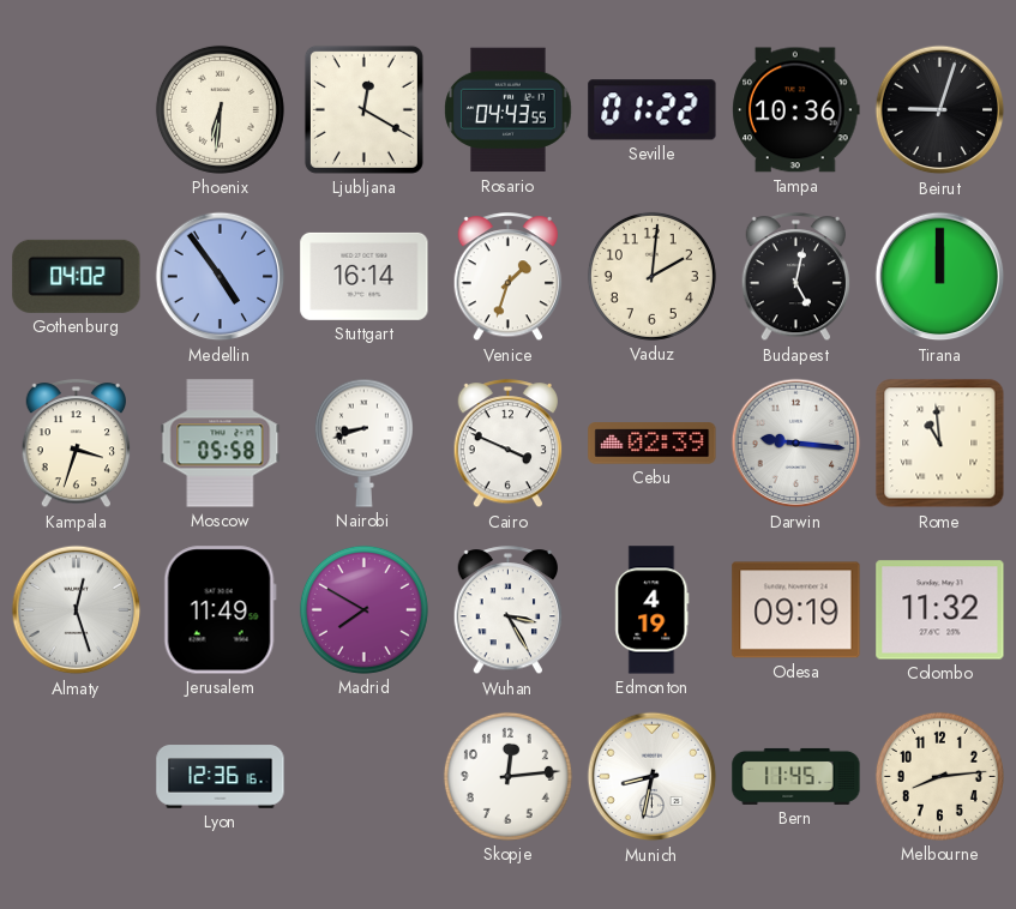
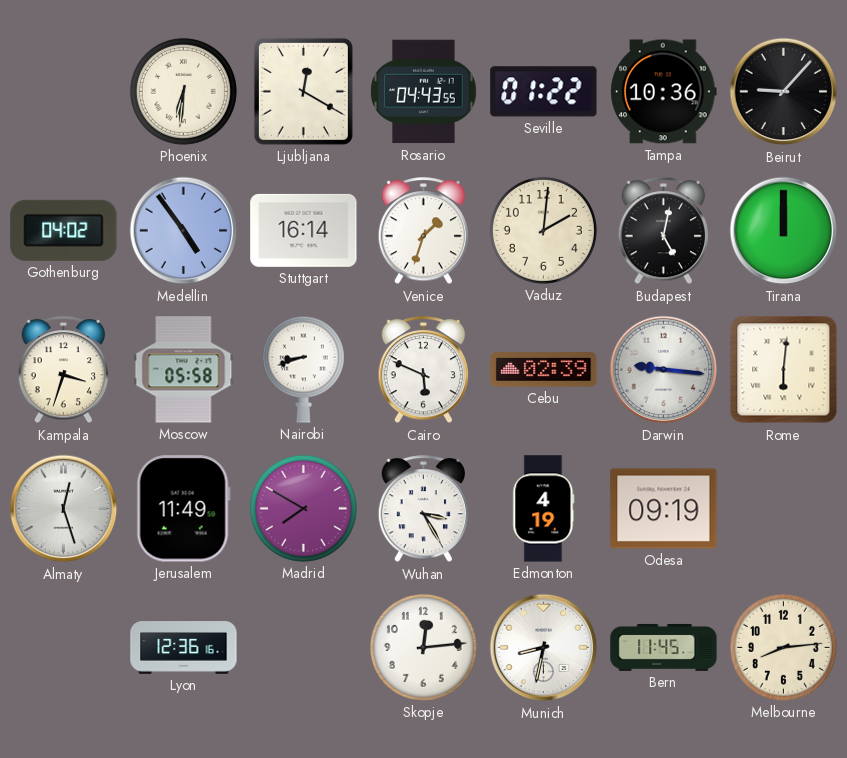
Beirut: 9:03 -> 9:07
Cairo: 3:49 -> 5:49
Rome: 10:59 -> 6:01
Colombo: 11:32 -> none
